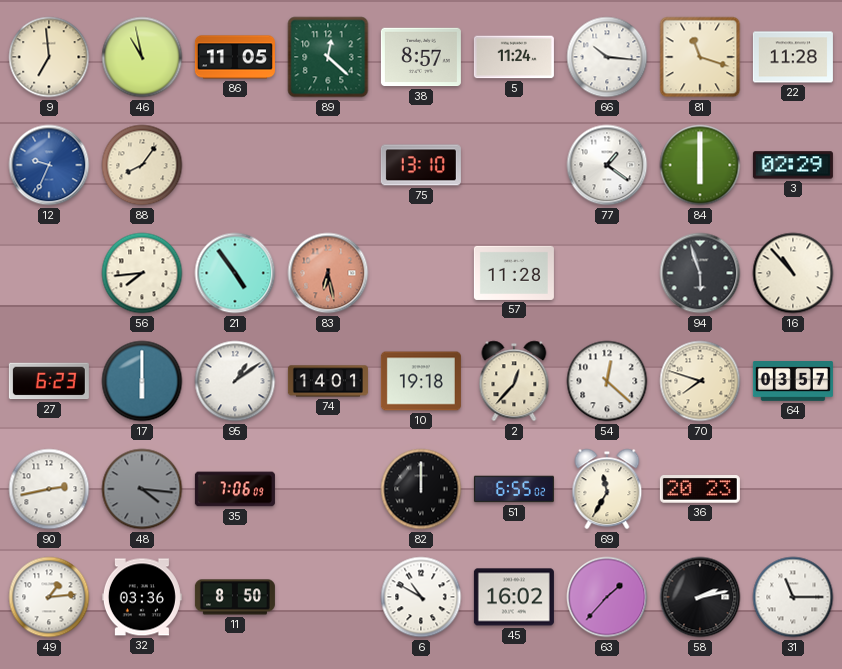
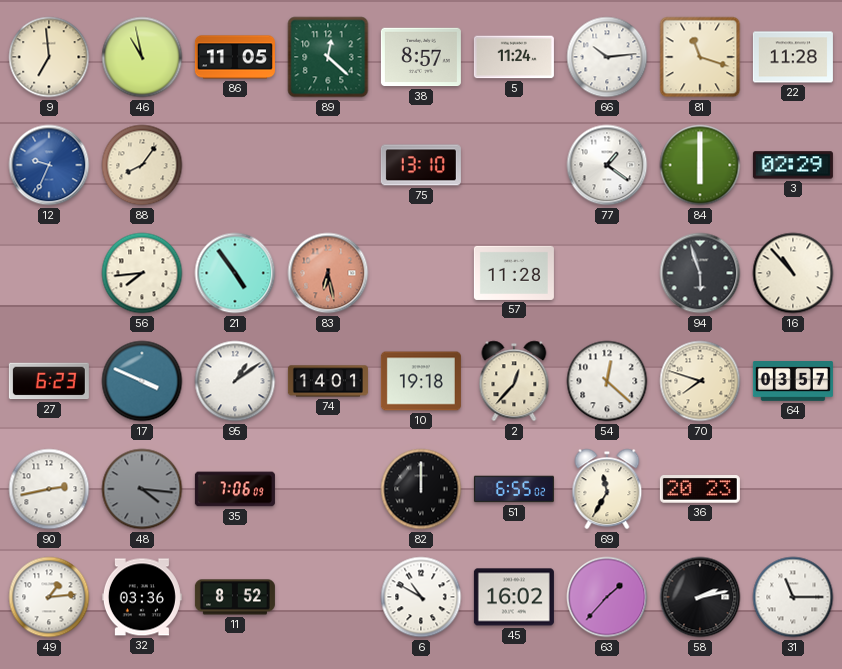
66: 10:16 -> 10:14
17: 6:00 -> 3:49
11: 8:50 -> 8:52
